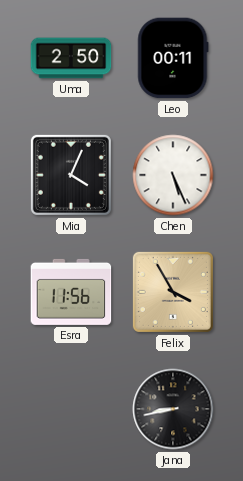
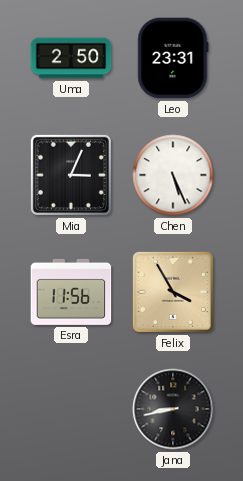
Leo: 00:11 -> 23:31
Mia: 4:04 -> 3:04
